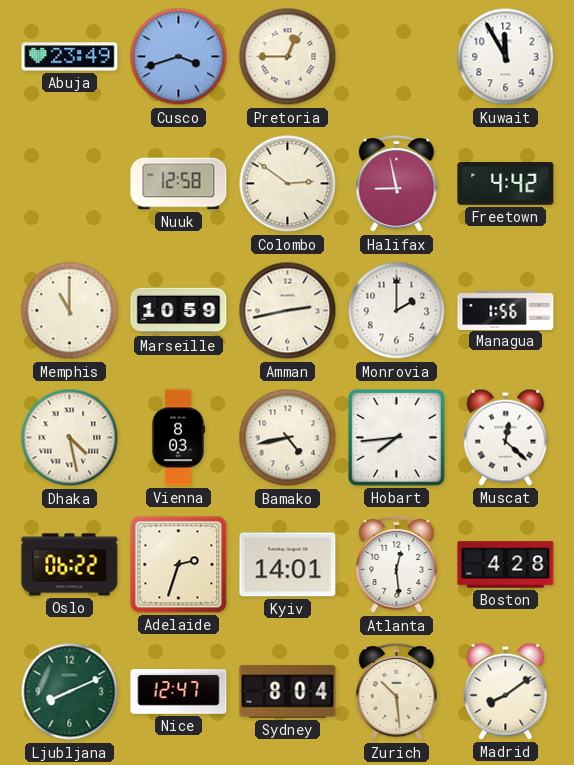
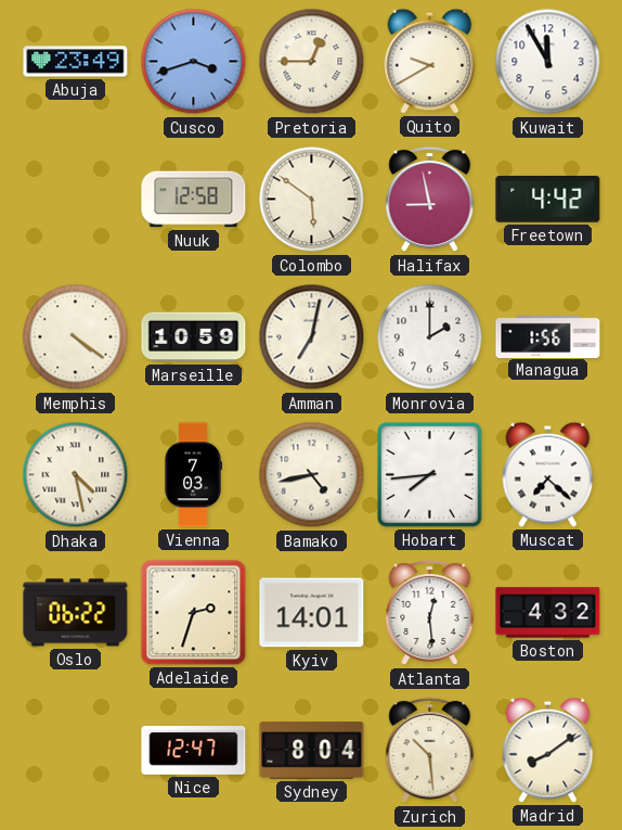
Quito: none -> 9:40
Colombo: 2:51 -> 5:51
Memphis: 11:00 -> 4:21
Amman: 2:43 -> 7:02
Vienna: 8:03 -> 7:03
Muscat: 12:22 -> 7:22
Boston: 4:28 -> 4:32
Ljubljana: 8:11 -> none
